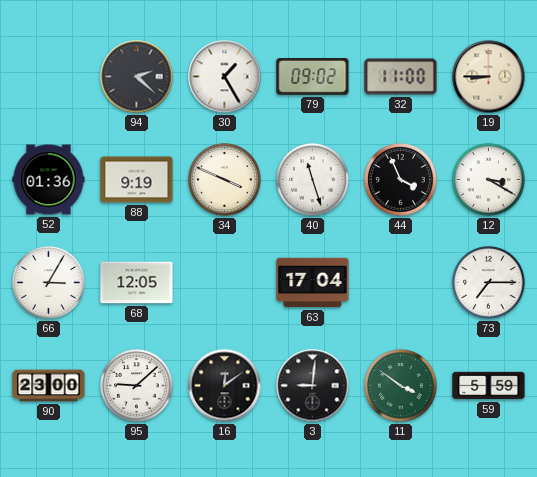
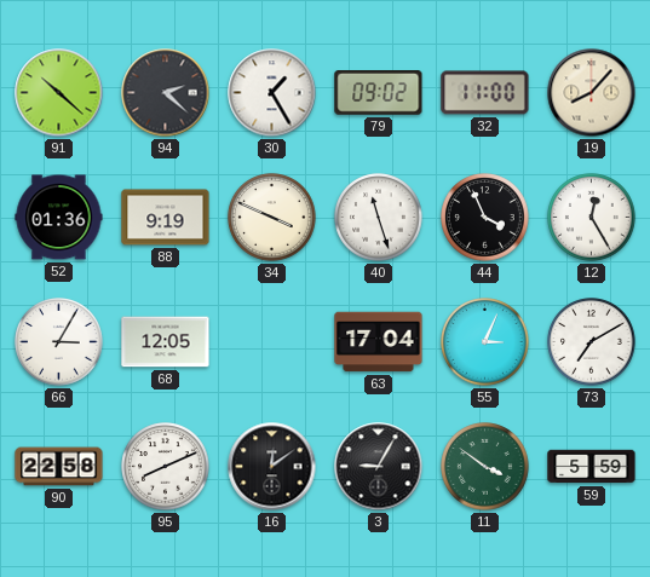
91: none -> 10:22
19: 8:45 -> 8:07
12: 3:20 -> 12:25
55: none -> 3:04
73: 7:15 -> 7:10
90: 23:00 -> 22:58
95: 9:08 -> 8:11
3: 9:01 -> 9:05
